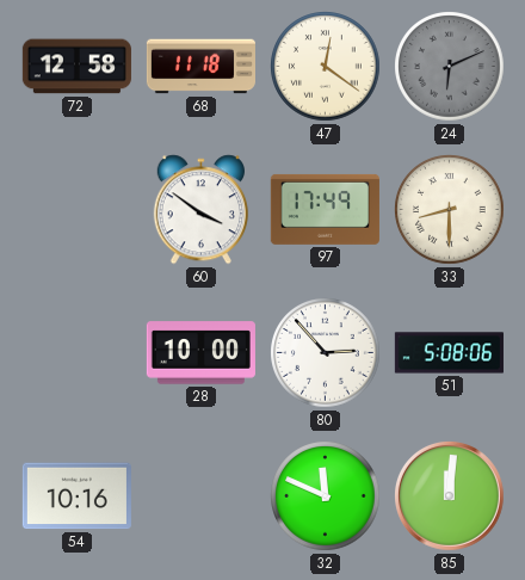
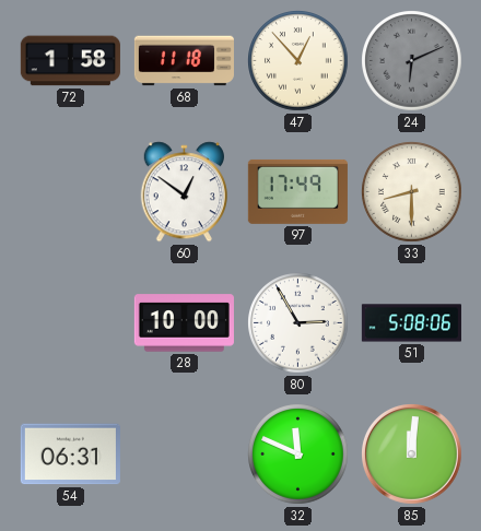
72: 12:58 -> 1:58
47: 12:21 -> 12:53
60: 3:51 -> 12:51
80: 2:53 -> 2:55
54: 10:16 -> 06:31
